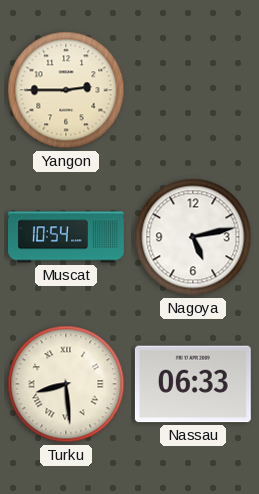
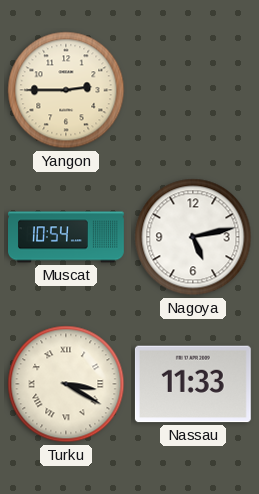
Turku: 8:29 -> 3:20
Nassau: 06:33 -> 11:33
